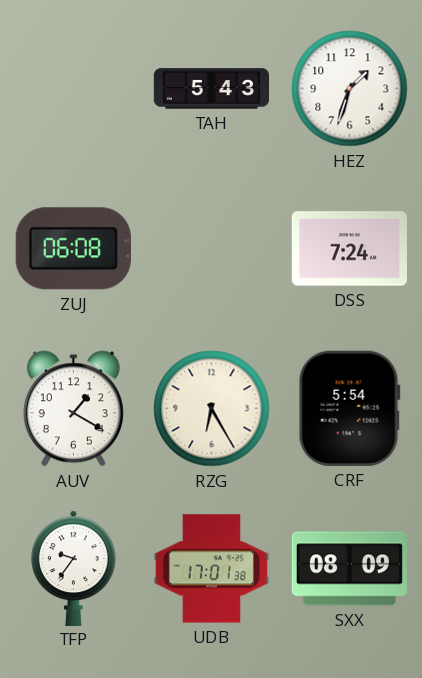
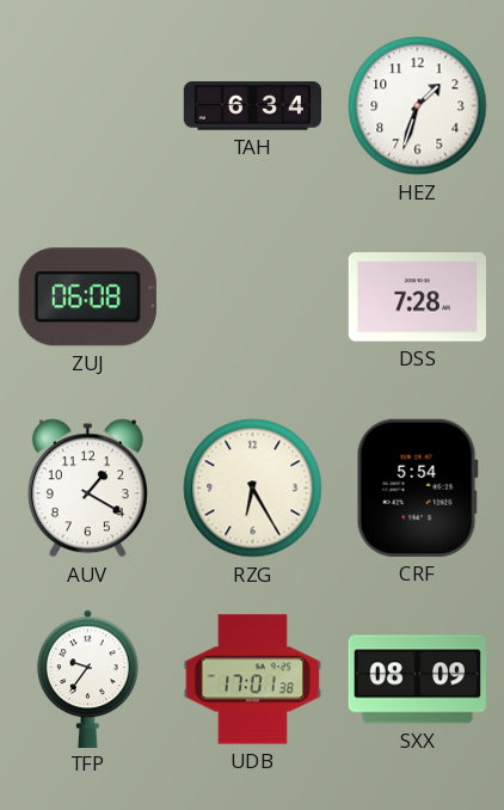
TAH: 5:43 -> 6:34
DSS: 7:24 -> 7:28
